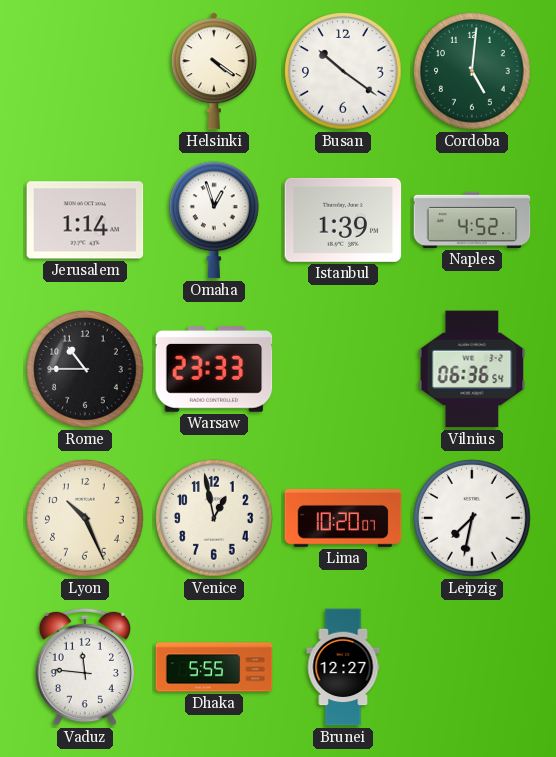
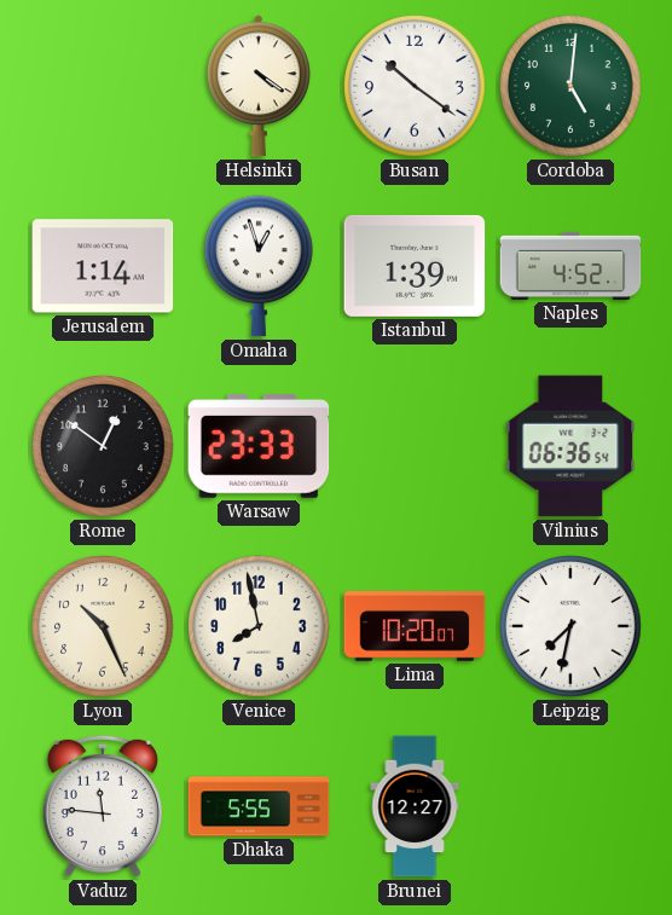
Rome: 10:45 -> 12:51
Venice: 12:58 -> 7:58
